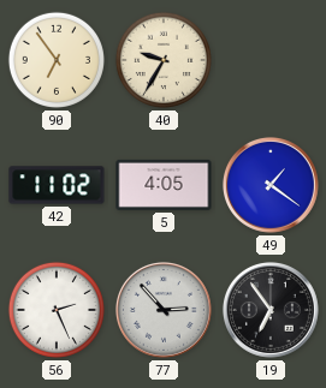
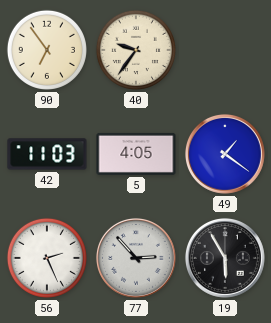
40: 9:35 -> 9:36
42: 11:02 -> 11:03
19: 6:54 -> 5:55
